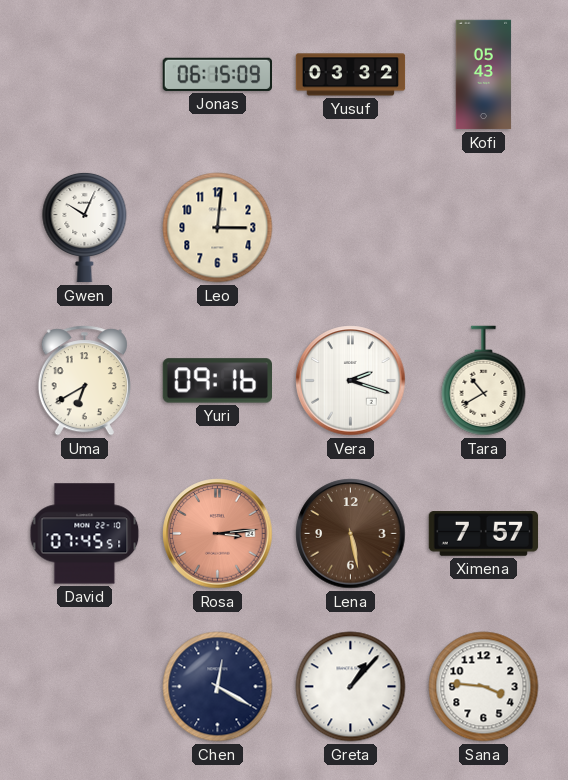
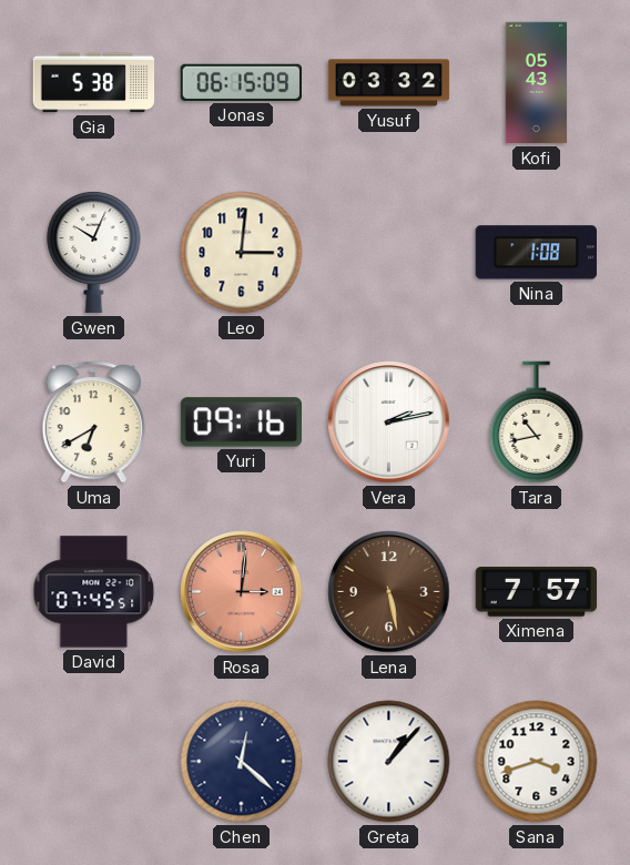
Gia: none -> 5:38
Nina: none -> 1:08
Vera: 2:18 -> 2:13
Tara: 10:40 -> 10:43
Rosa: 3:14 -> 3:01
Chen: 12:20 -> 12:22
Sana: 3:46 -> 3:42
